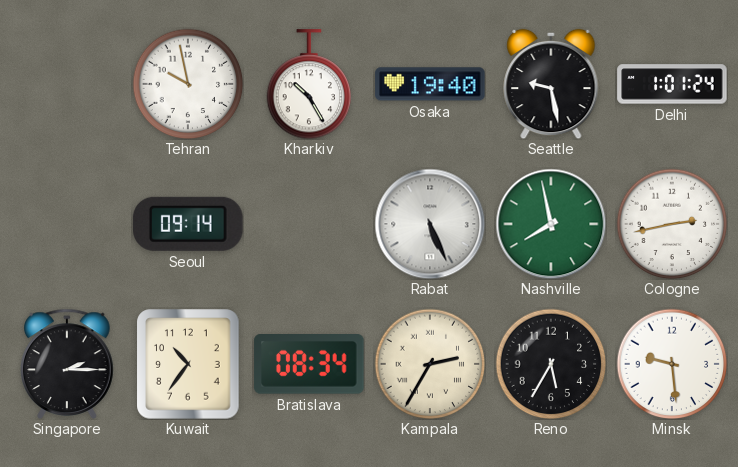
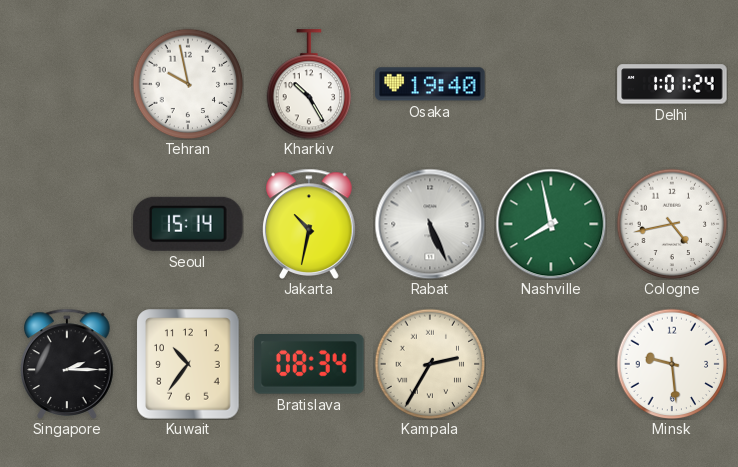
Seattle: 9:28 -> none
Seoul: 09:14 -> 15:14
Jakarta: none -> 10:32
Cologne: 2:43 -> 4:43
Reno: 5:35 -> none
